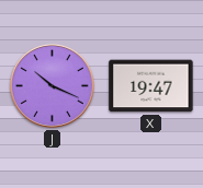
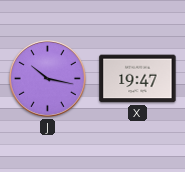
J: 10:19 -> 10:17
